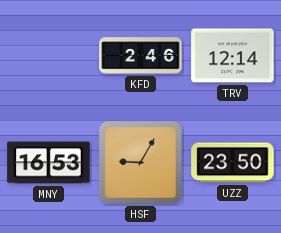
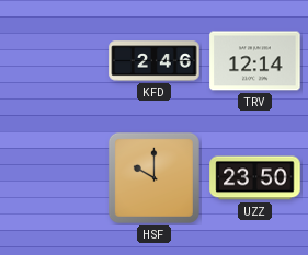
MNY: 16:53 -> none
HSF: 9:05 -> 10:00
